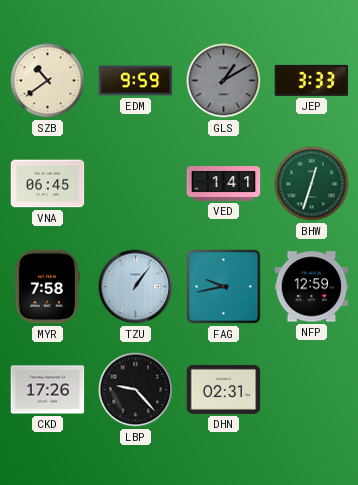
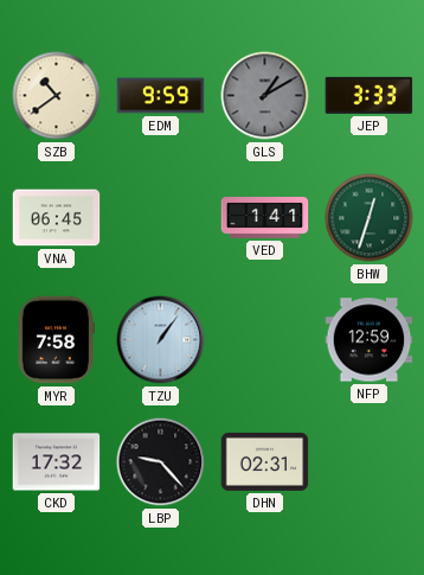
FAG: 9:43 -> none
CKD: 17:26 -> 17:32
